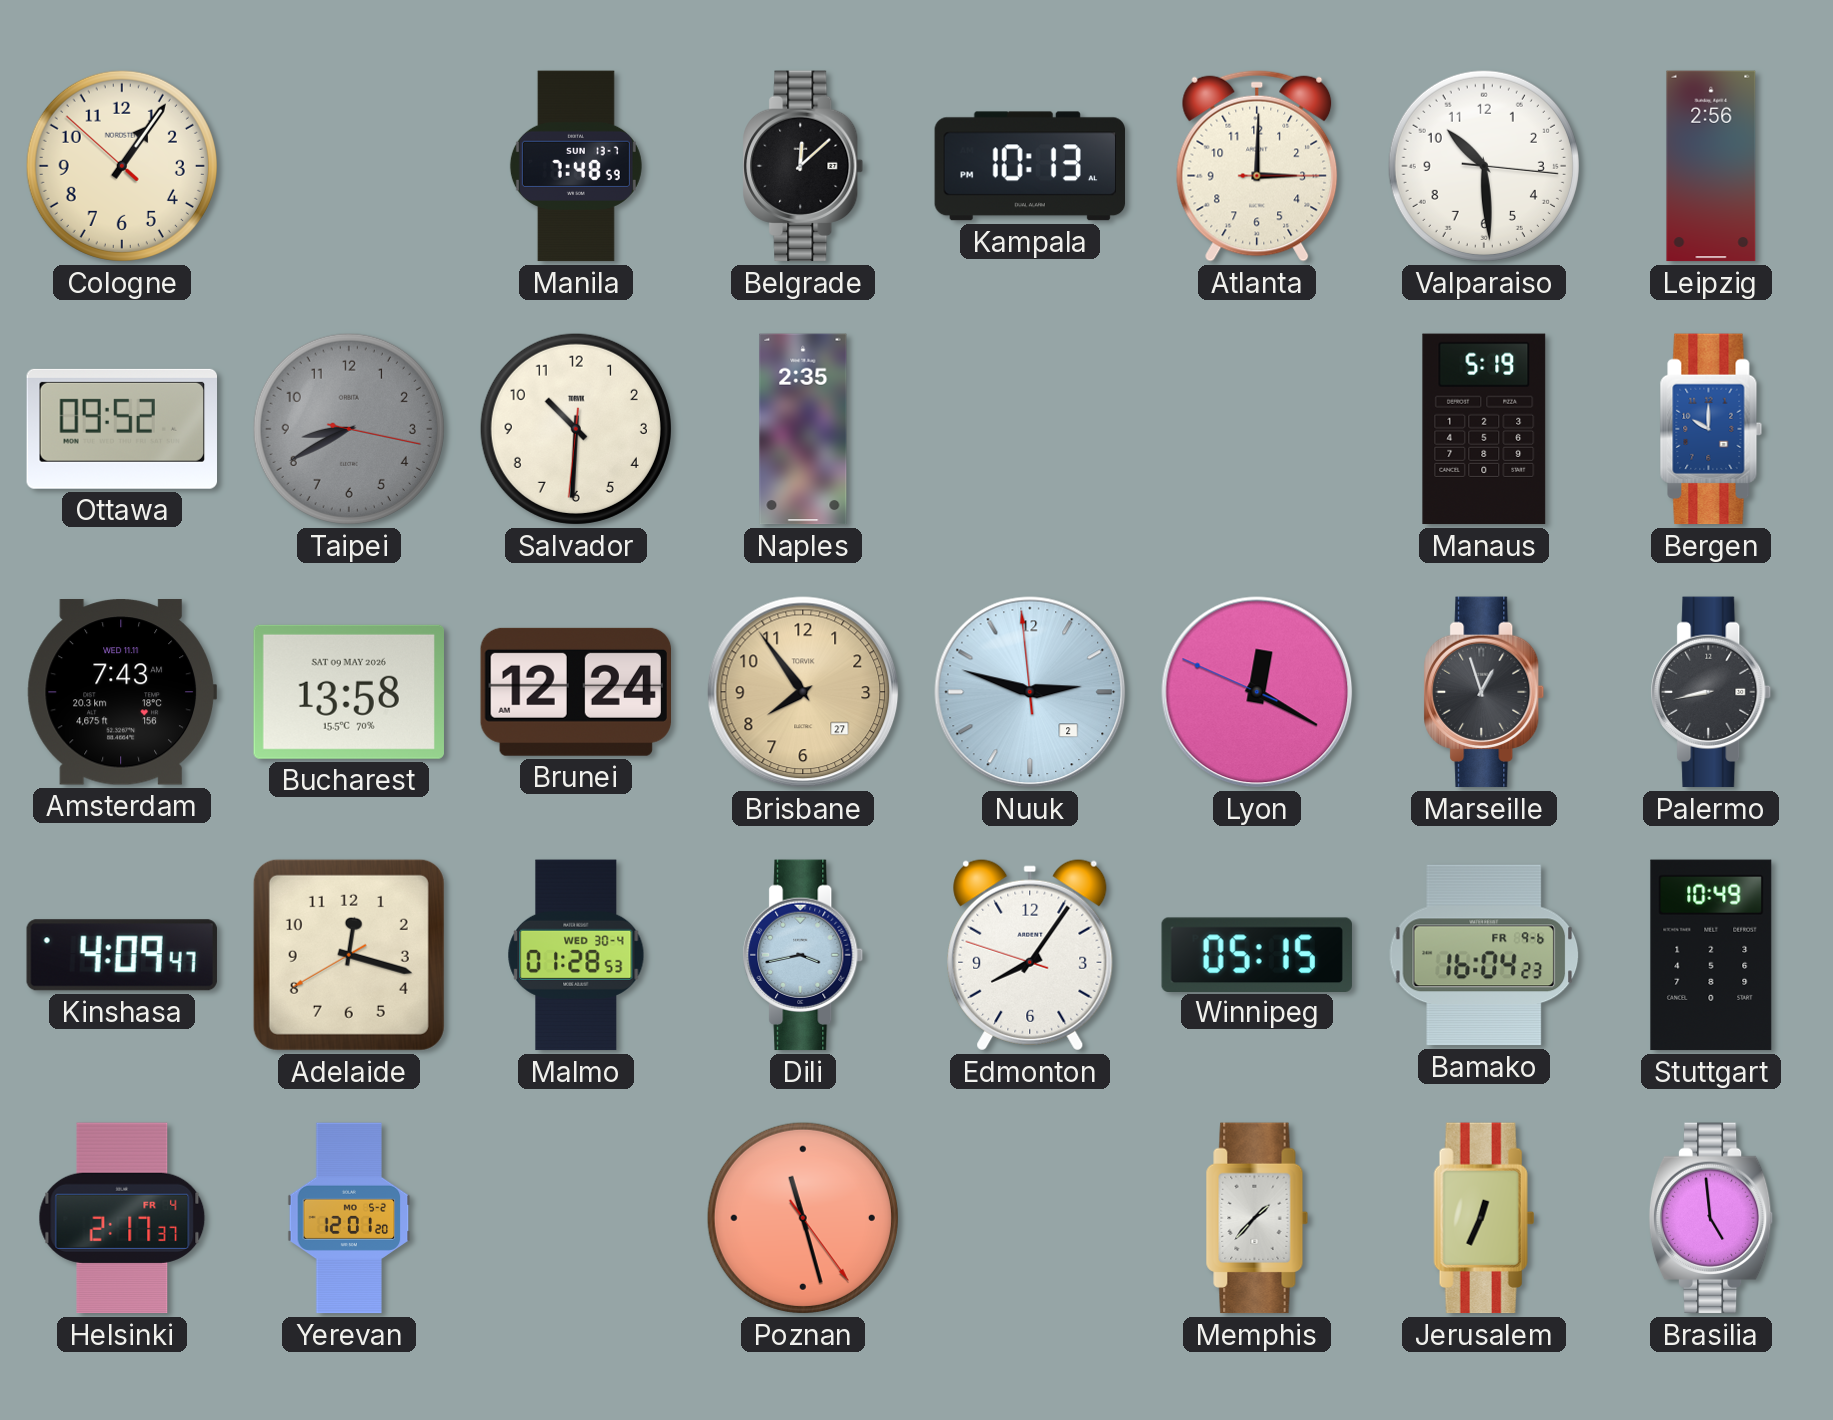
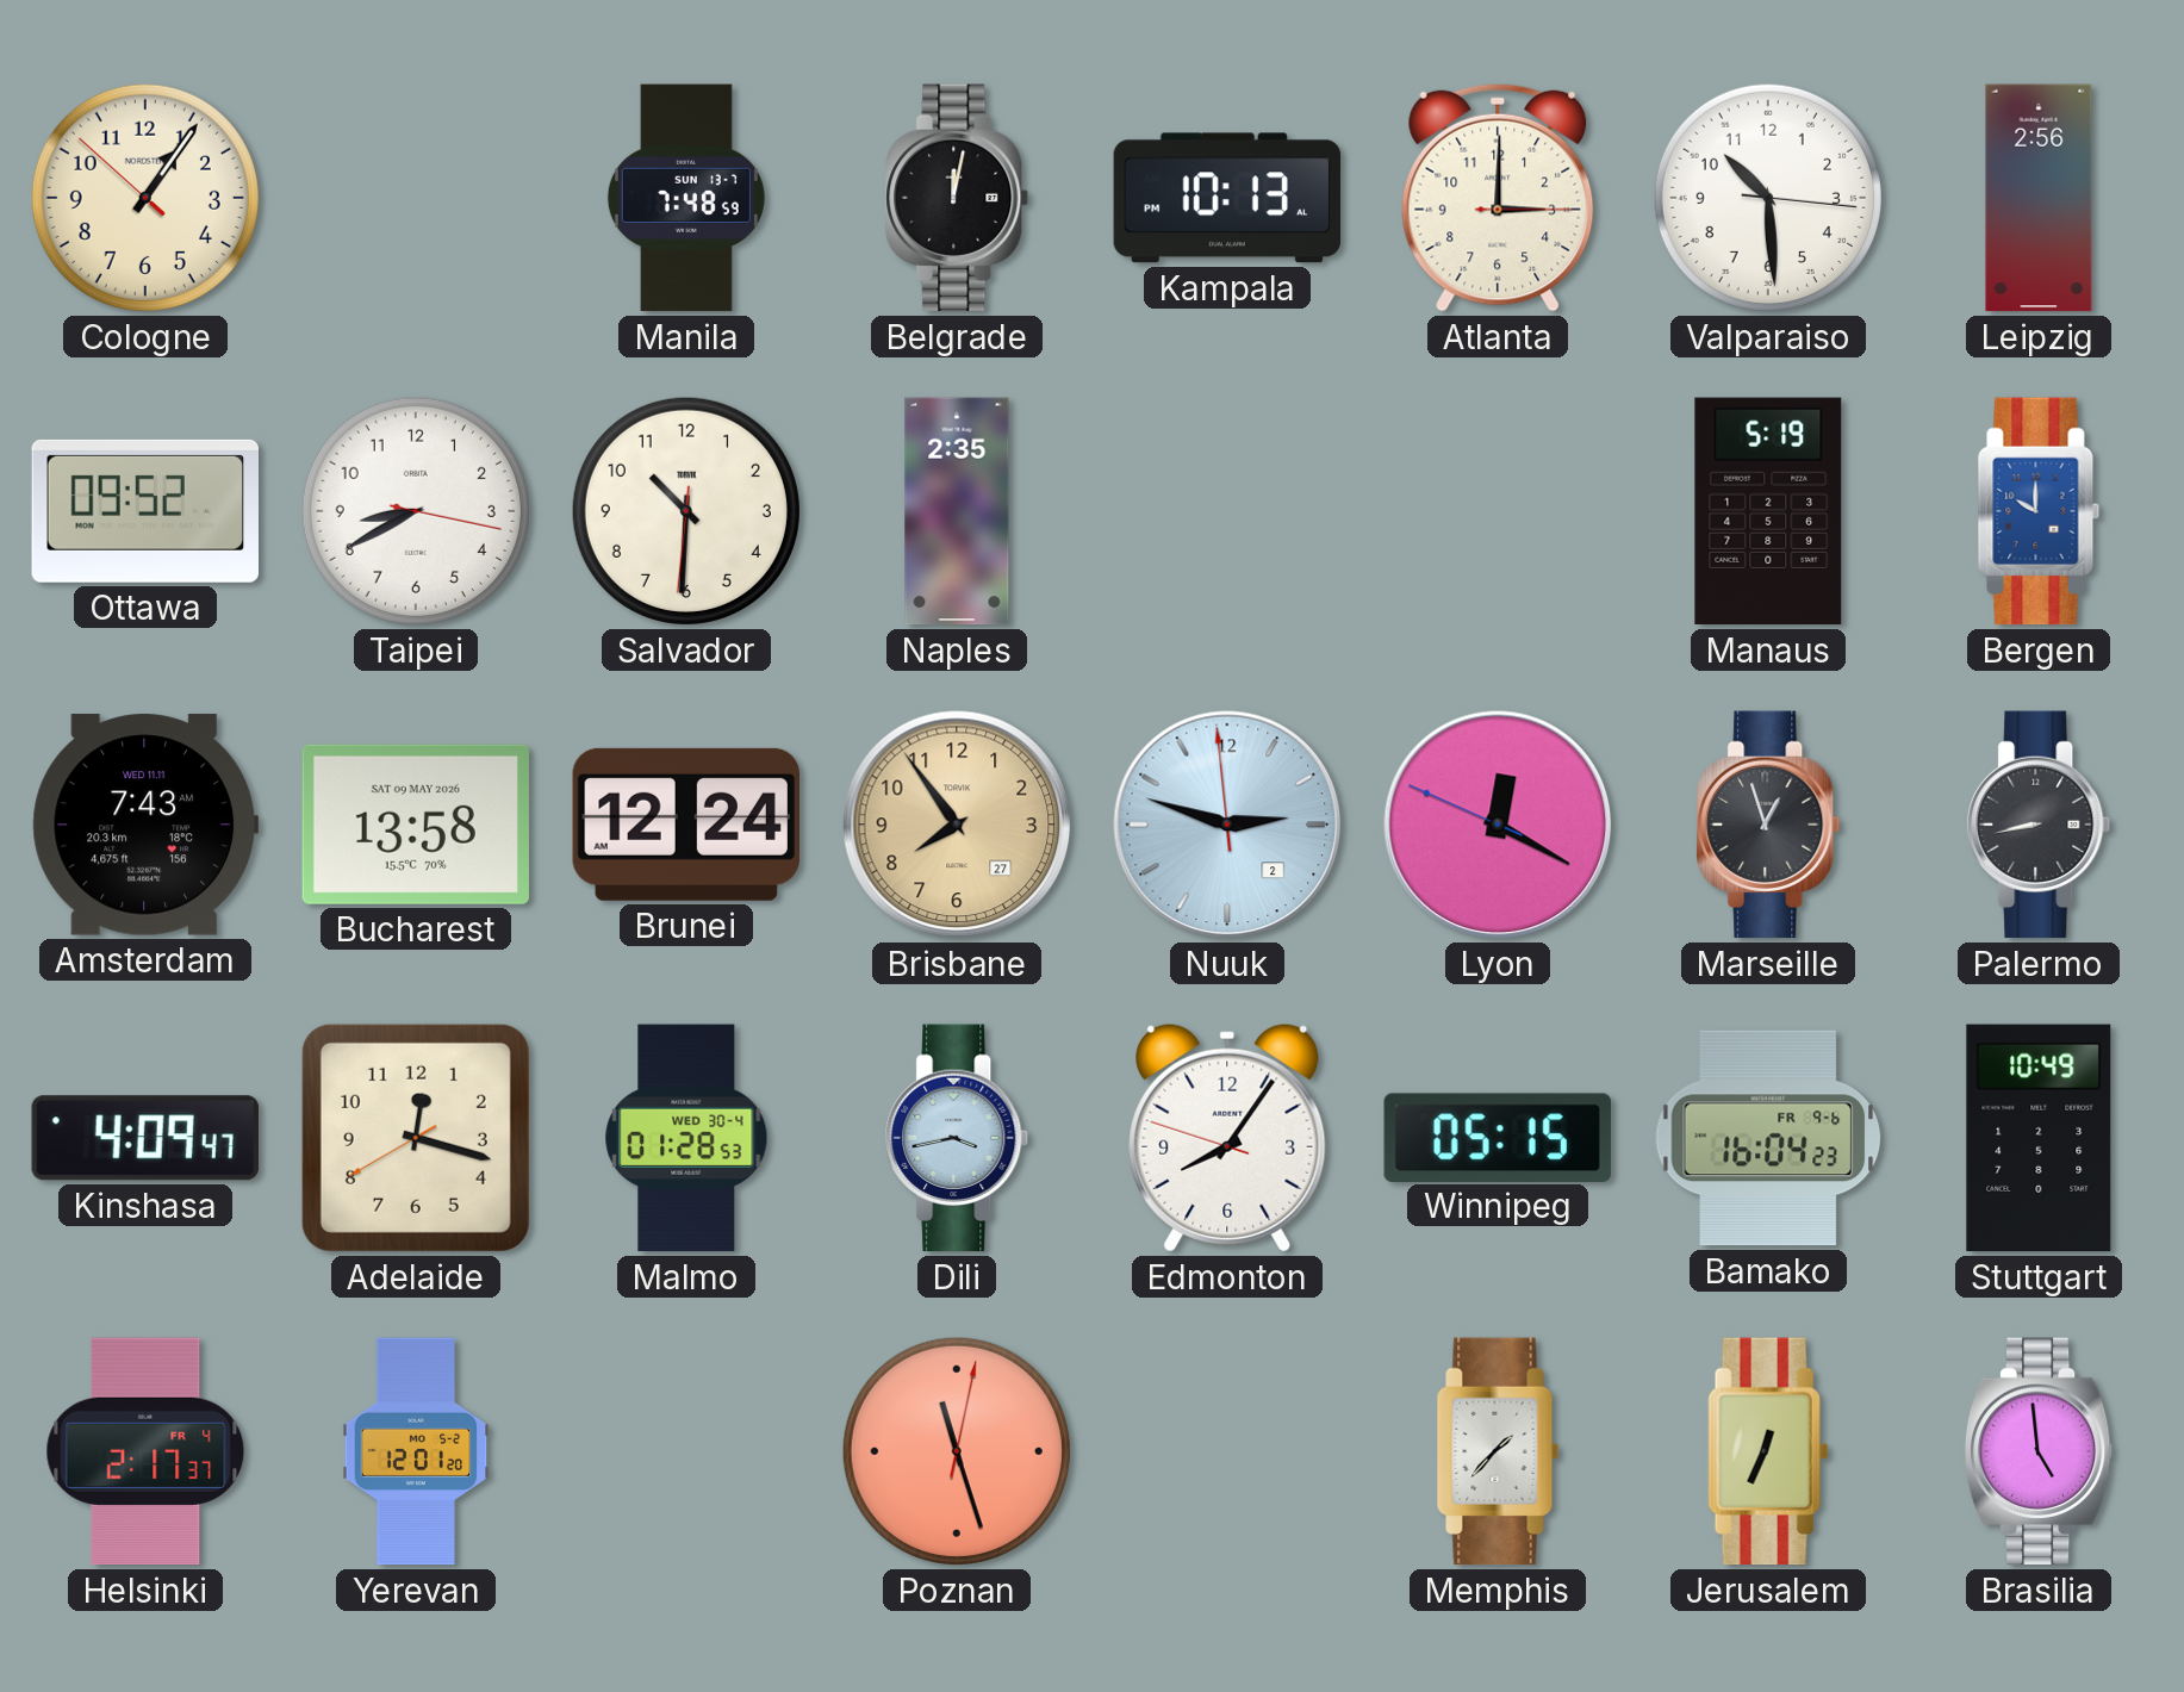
Belgrade: 12:08 -> 12:02
Taipei dial: grey -> white
Poznan: 11:27:24 -> 11:27:02
